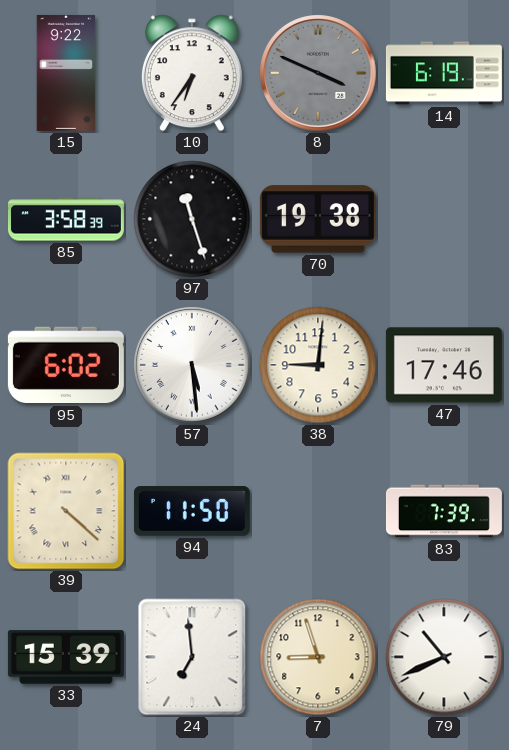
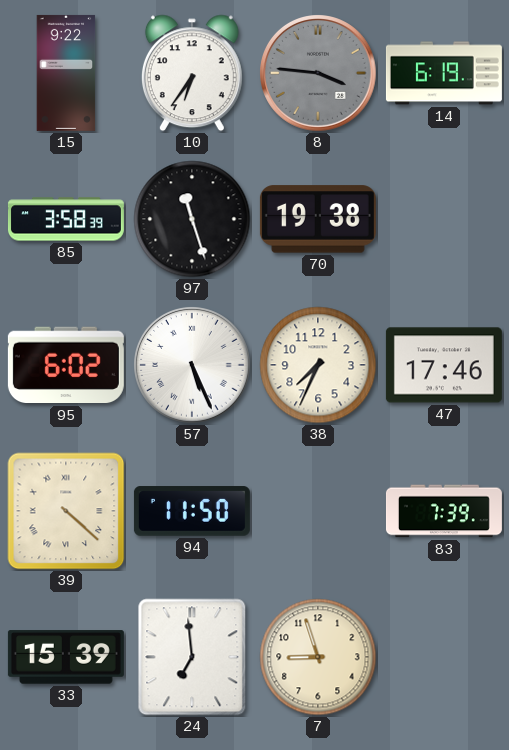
8: 3:49 -> 3:46
57: 5:29 -> 5:26
38: 9:01 -> 7:34
79: 10:41 -> none
